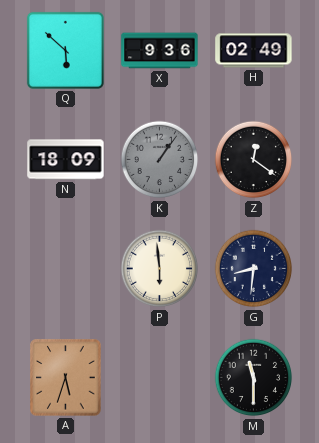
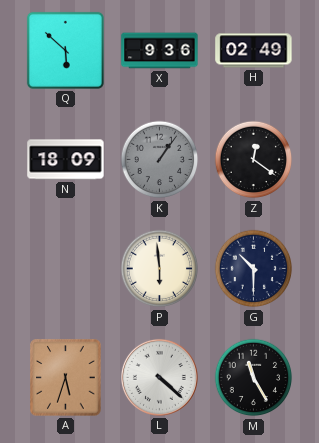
G: 8:31 -> 10:30
L: none -> 4:22
M: 11:30 -> 11:25
